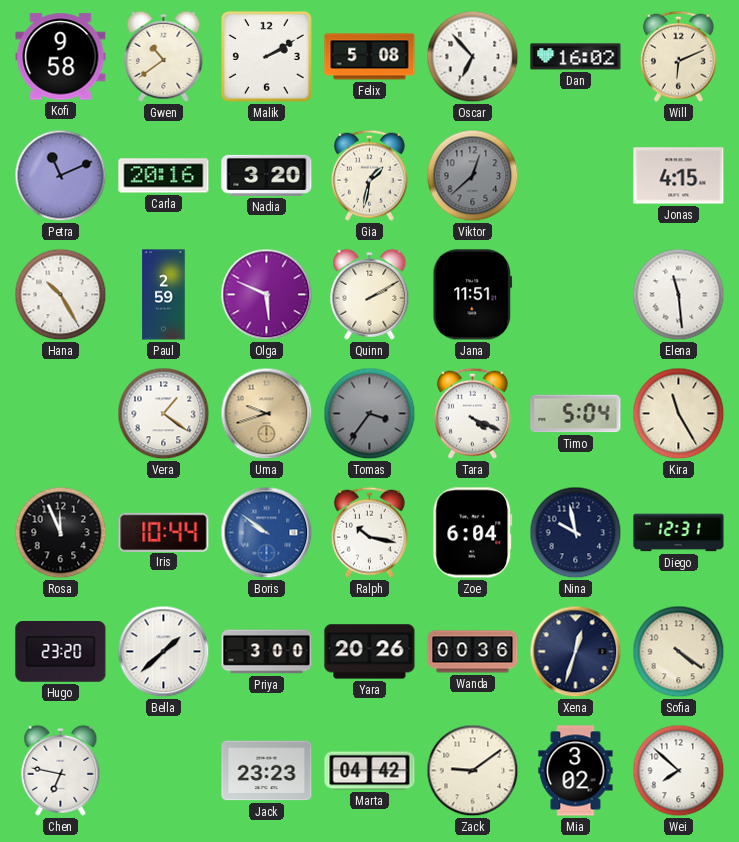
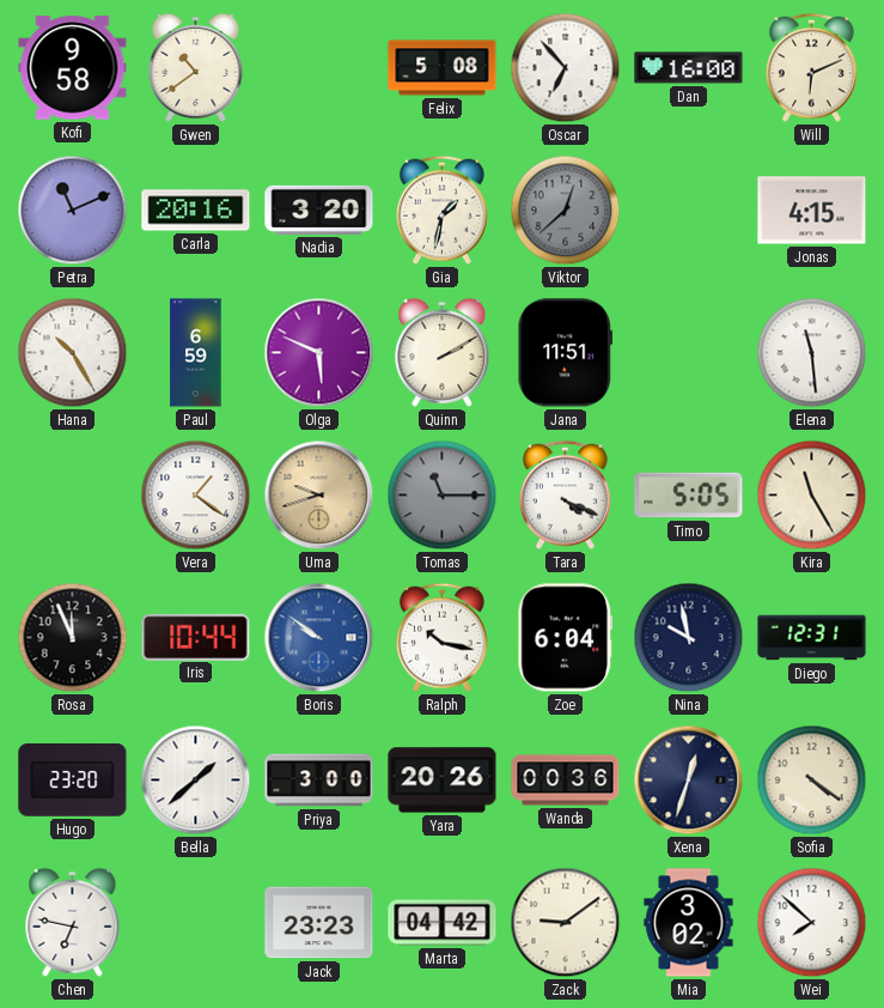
Malik: 2:10 -> none
Dan: 16:02 -> 16:00
Paul: 2:59 -> 6:59
Tomas: 3:36 -> 11:15
Timo: 5:04 -> 5:05
